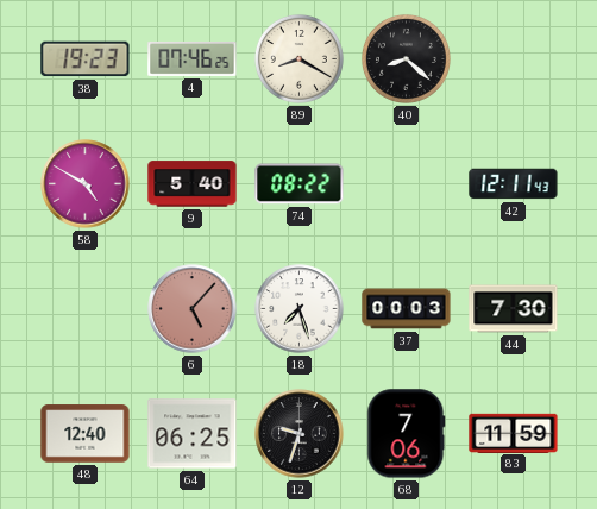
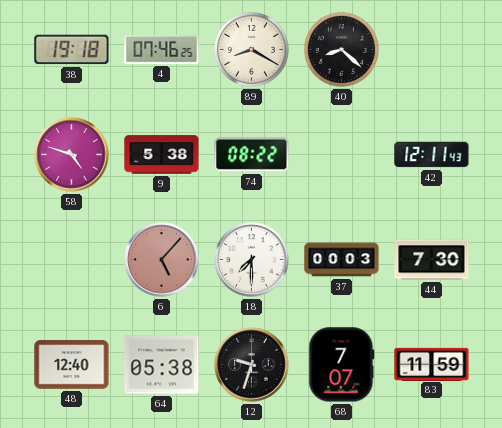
38: 19:23 -> 19:18
58: 4:50 -> 4:48
9: 5:40 -> 5:38
18: 7:27 -> 7:30
64: 06:25 -> 05:38
68: 7:06 -> 7:07
